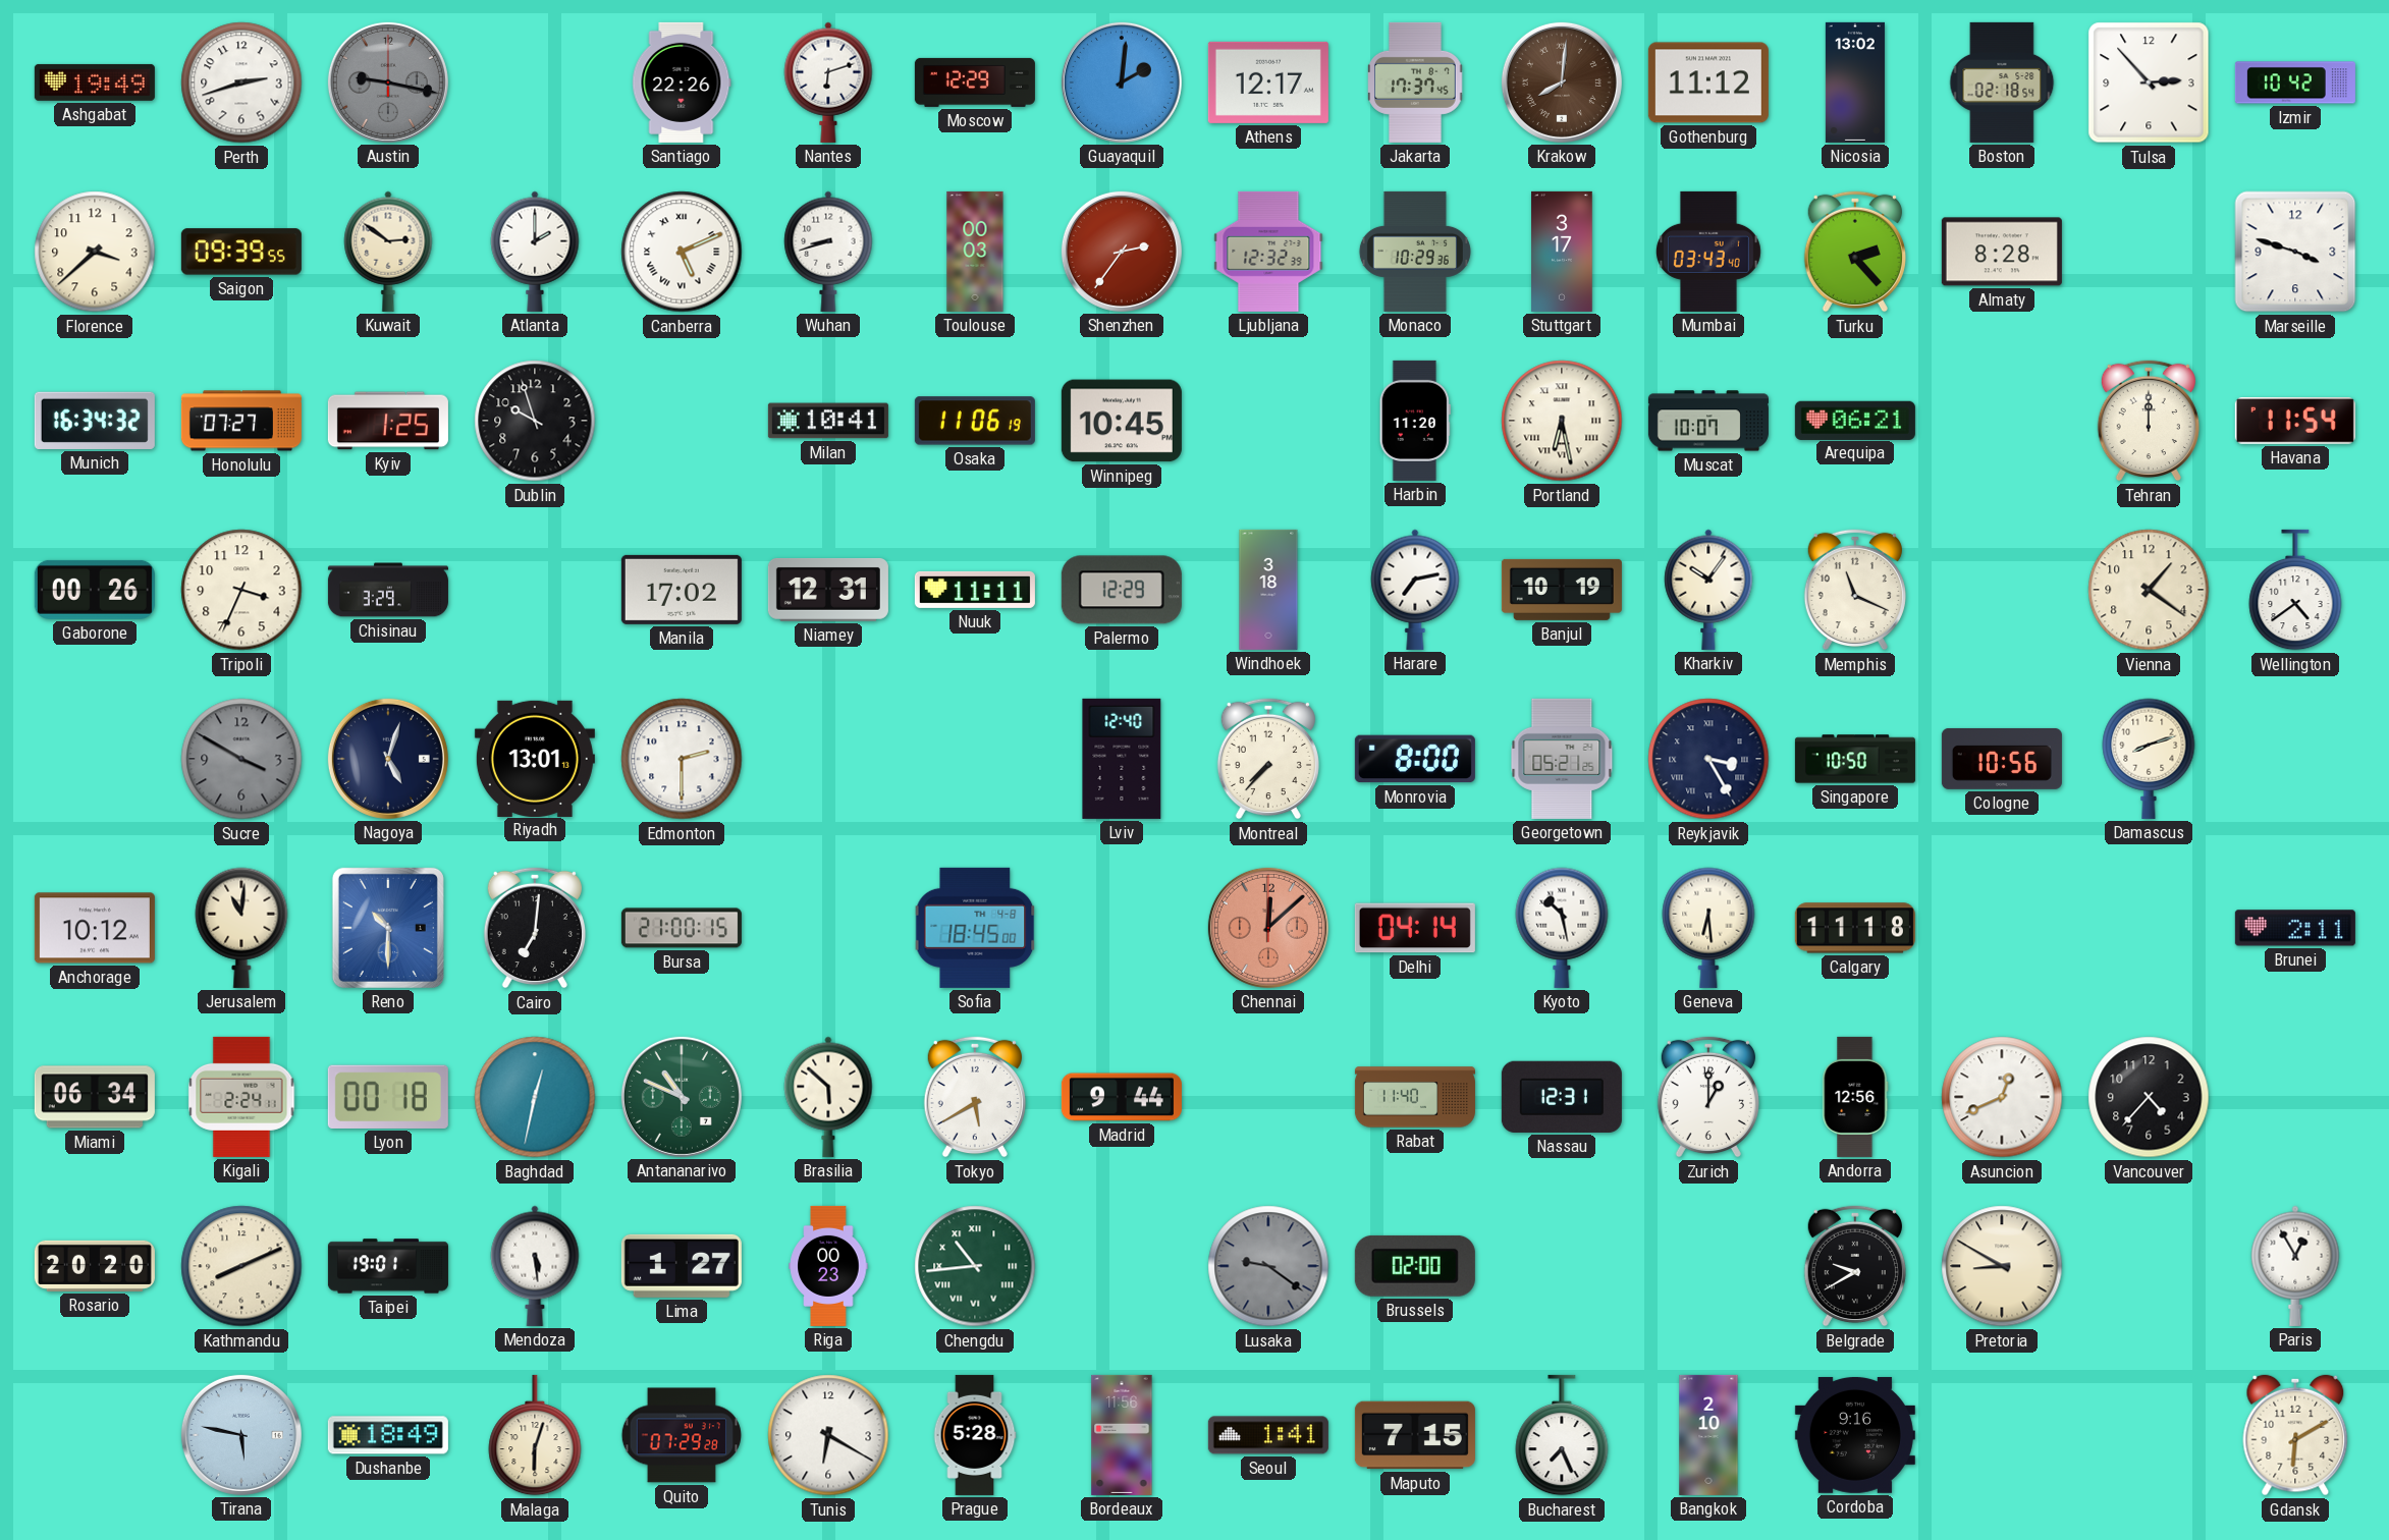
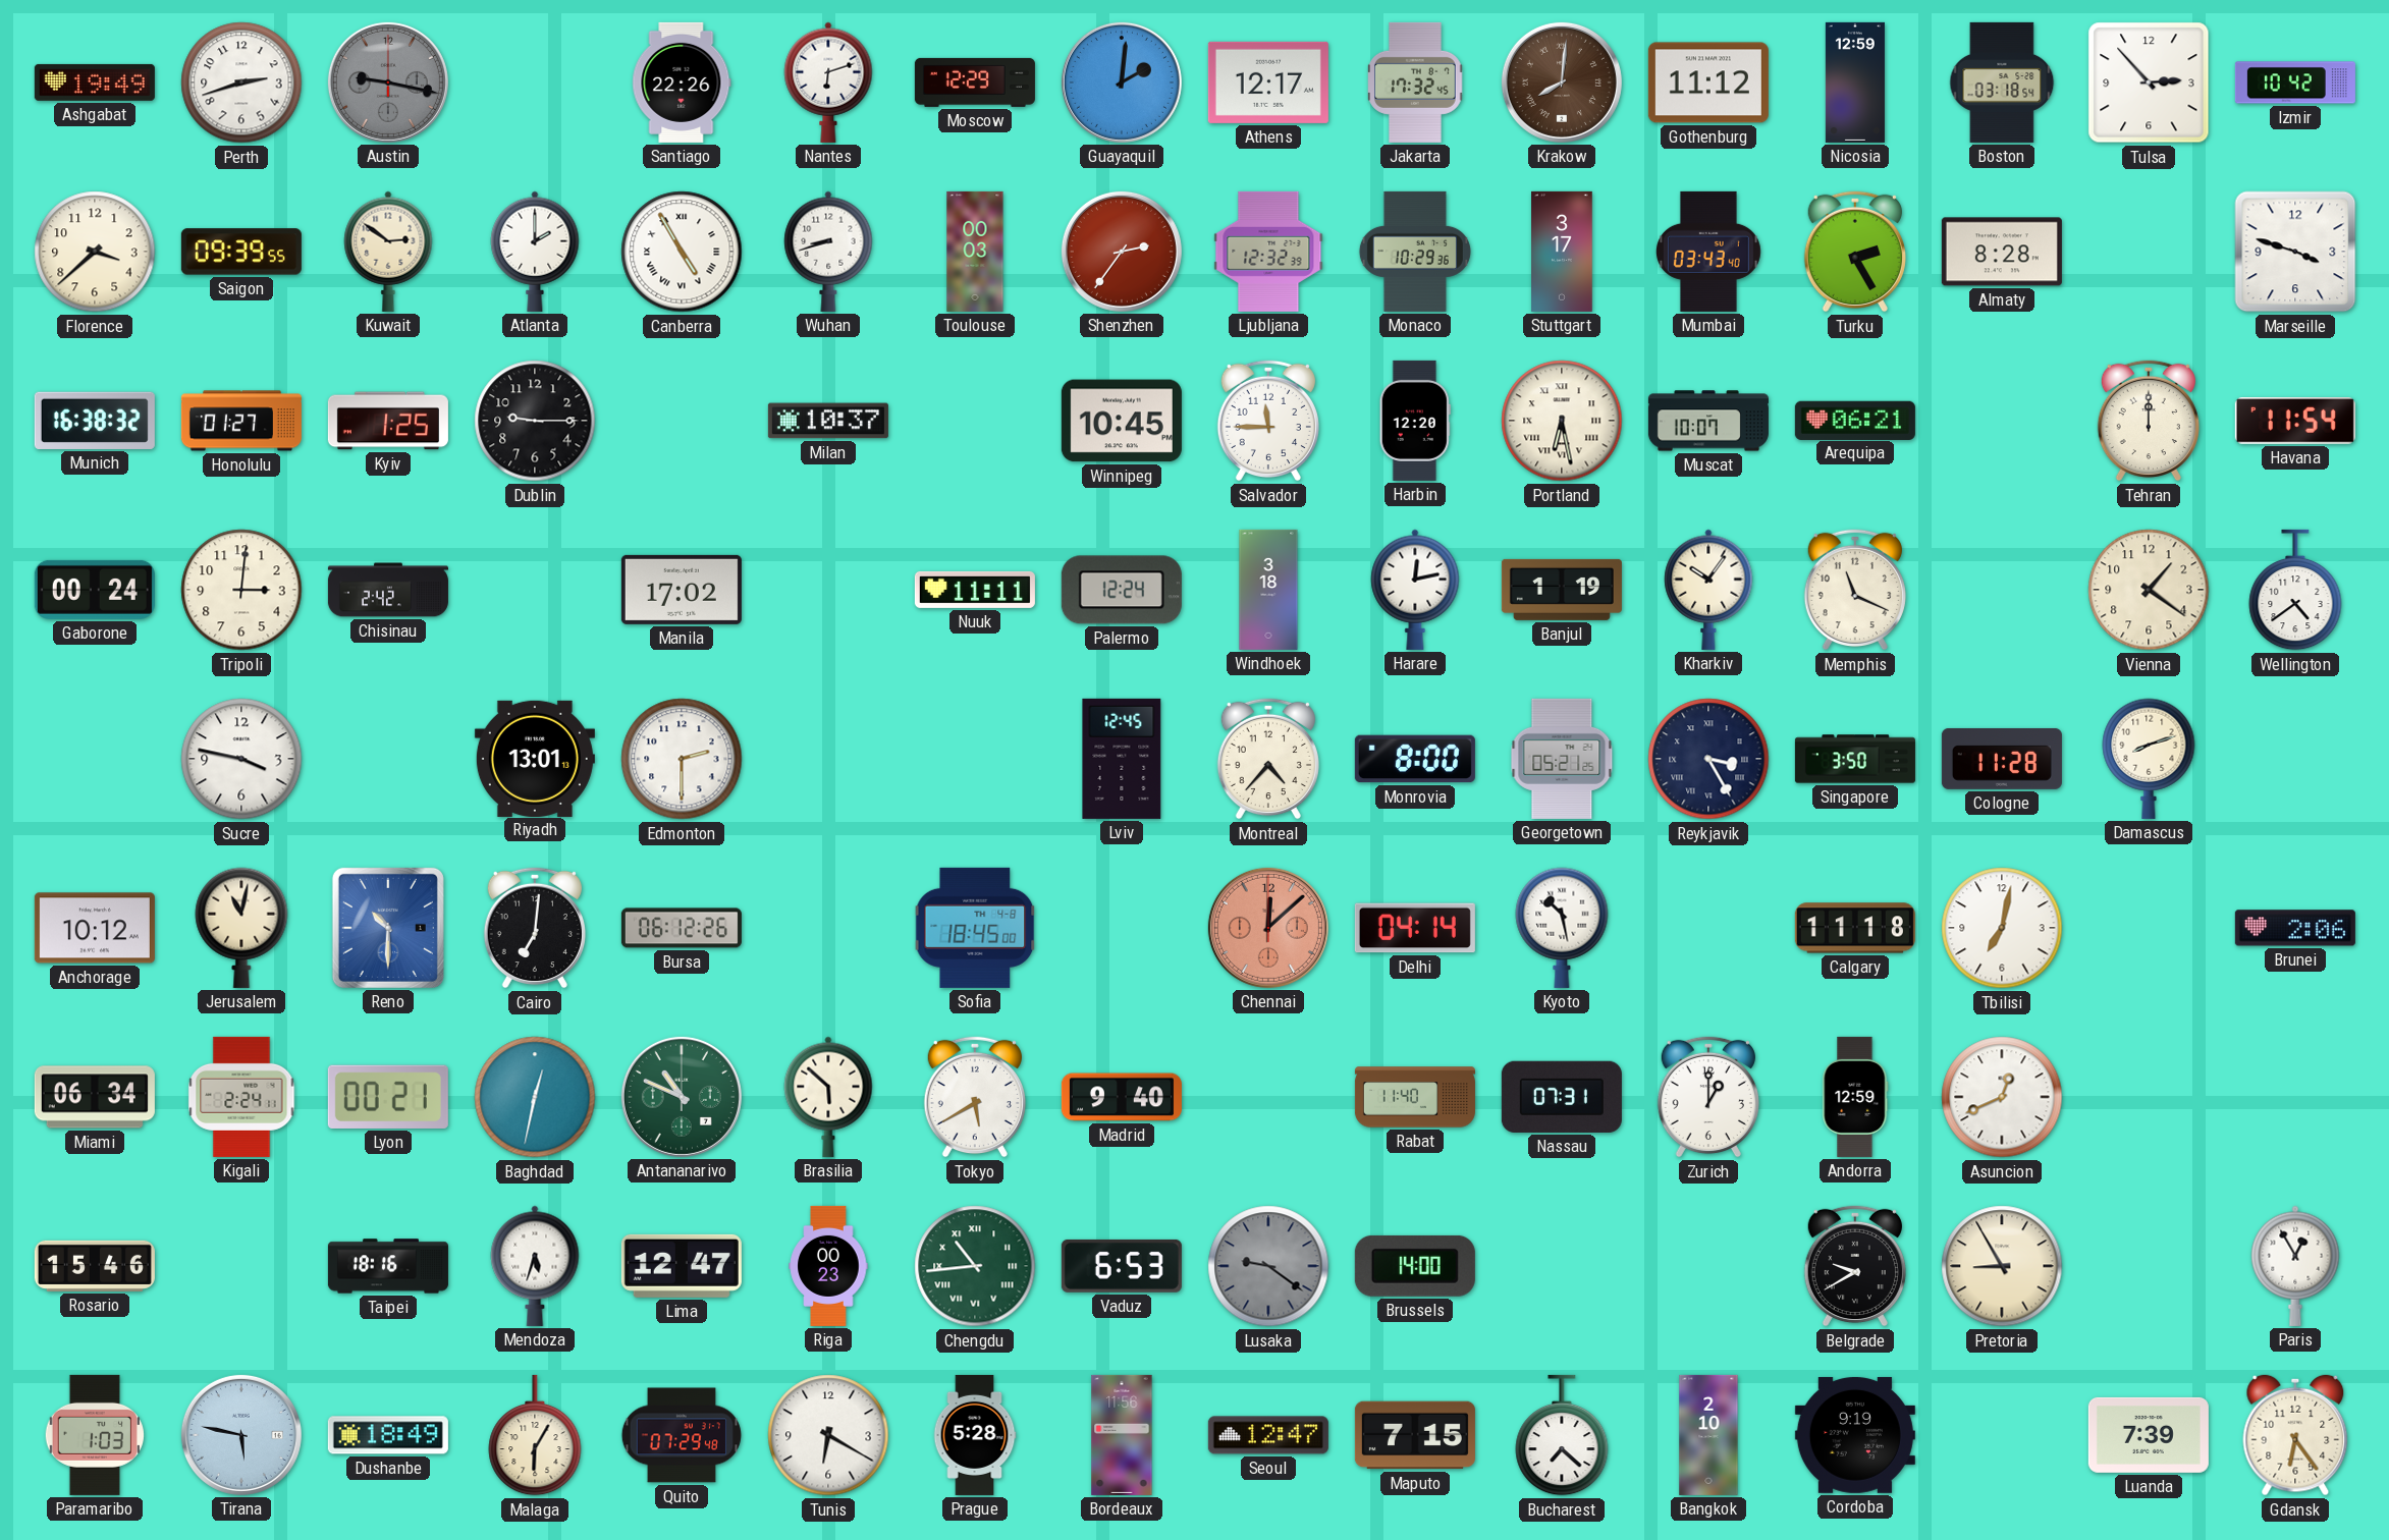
Jakarta: 17:37 -> 17:32
Nicosia: 13:02 -> 12:59
Boston: 02:18 -> 03:18
Canberra: 5:11 -> 4:55
Turku: 2:23 -> 2:25
Munich: 16:34 -> 16:38
Honolulu: 07:27 -> 01:27
Dublin: 9:57 -> 9:15
Milan: 10:41 -> 10:37
Osaka: 11:06 -> none
Salvador: none -> 11:45
Harbin: 11:20 -> 12:20
Gaborone: 00:26 -> 00:24
Tripoli: 3:34 -> 3:01
Chisinau: 3:29 -> 2:42
Niamey: 12:31 -> none
Palermo: 12:29 -> 12:24
Harare: 7:13 -> 12:13
Banjul: 10:19 -> 1:19
Sucre: 3:50 -> 3:47
Sucre dial: grey -> white
Nagoya: 5:03 -> none
Lviv: 12:40 -> 12:45
Montreal: 7:37 -> 4:37
Singapore: 10:50 -> 3:50
Cologne: 10:56 -> 11:28
Jerusalem: 11:01 -> 11:02
Bursa: 21:00 -> 06:12
Geneva: 6:29 -> none
Tbilisi: none -> 7:02
Brunei: 2:11 -> 2:06
Lyon: 00:18 -> 00:21
Madrid: 9:44 -> 9:40
Nassau: 12:31 -> 07:31
Andorra: 12:56 -> 12:59
Vancouver: 4:37 -> none
Rosario: 20:20 -> 15:46
Kathmandu: 8:11 -> none
Taipei: 19:01 -> 18:16
Mendoza: 5:29 -> 5:33
Lima: 1:27 -> 12:47
Vaduz: none -> 6:53
Brussels: 02:00 -> 14:00
Pretoria: 8:50 -> 8:55
Paramaribo: none -> 1:03
Malaga: 6:03 -> 6:05
Quito: 07:29:28 -> 07:29:48
Seoul: 1:41 -> 12:47
Bucharest: 7:26 -> 7:22
Cordoba: 9:16 -> 9:19
Luanda: none -> 7:39
Gdansk: 6:10 -> 6:24
